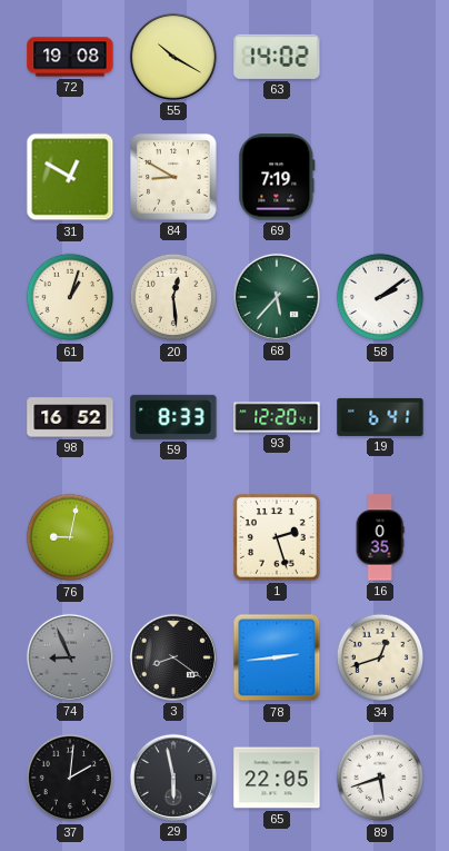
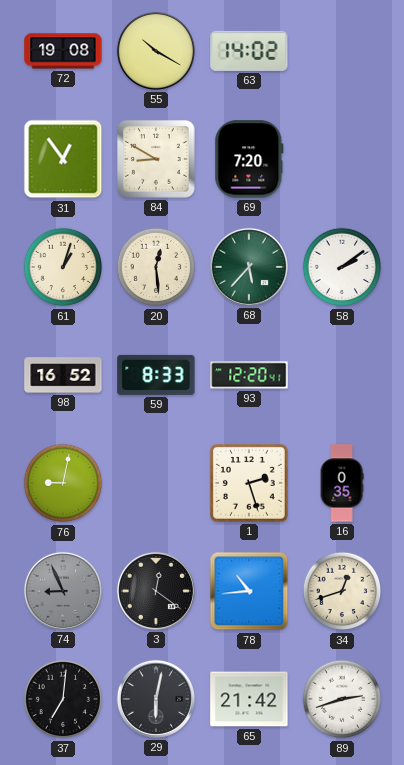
31: 12:50 -> 12:54
69: 7:19 -> 7:20
19: 6:41 -> none
3: 8:21 -> 12:21
78: 2:44 -> 10:44
37: 2:01 -> 7:01
29: 5:58 -> 6:02
65: 22:05 -> 21:42
89: 5:42 -> 2:42
